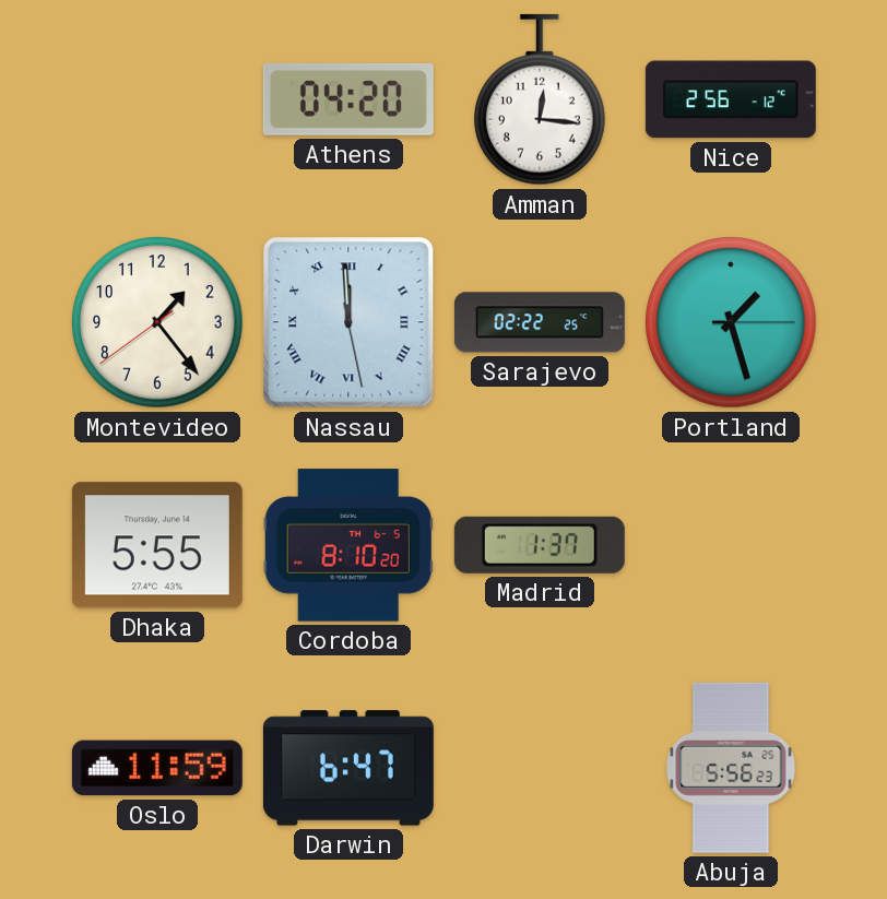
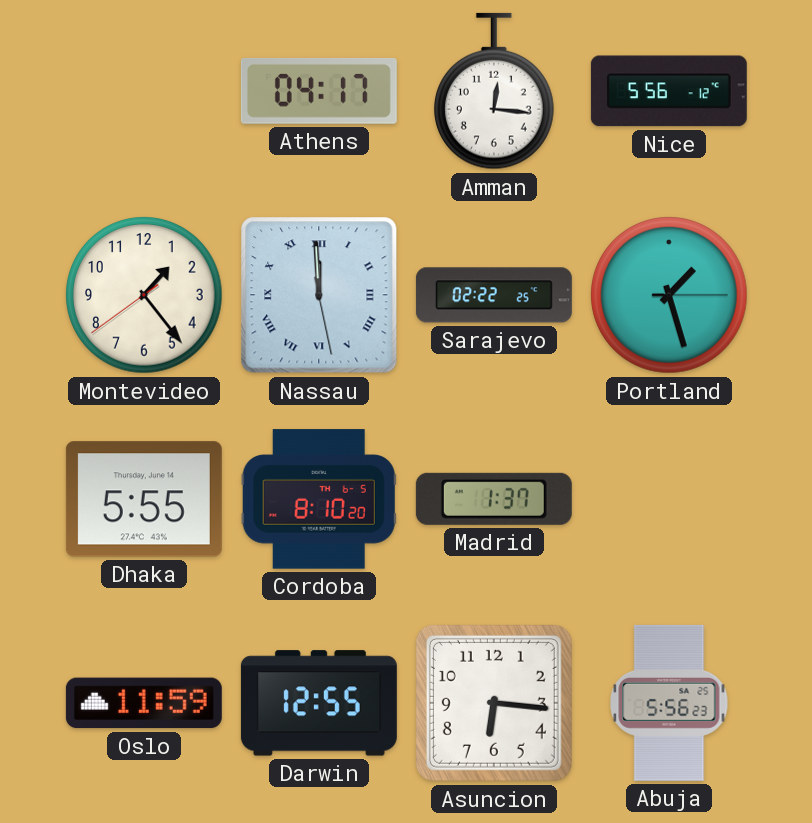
Athens: 04:20 -> 04:17
Nice: 2:56 -> 5:56
Darwin: 6:47 -> 12:55
Asuncion: none -> 6:16
